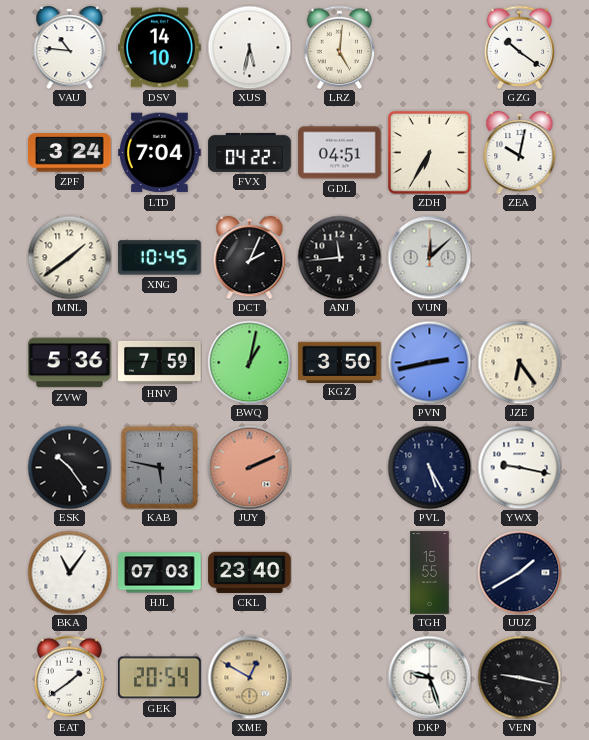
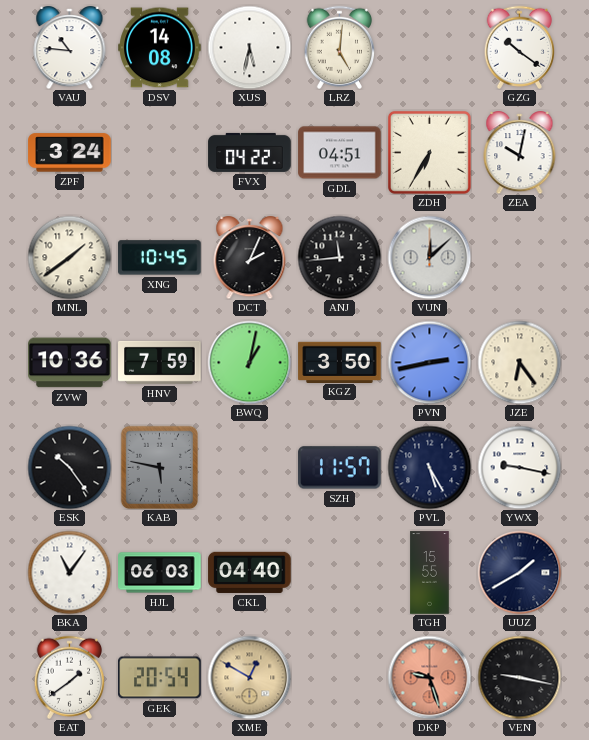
DSV: 14:10 -> 14:08
LTD: 7:04 -> none
ZVW: 5:36 -> 10:36
JUY: 2:11 -> none
SZH: none -> 11:57
HJL: 07:03 -> 06:03
CKL: 23:40 -> 04:40
DKP dial: white -> salmon
